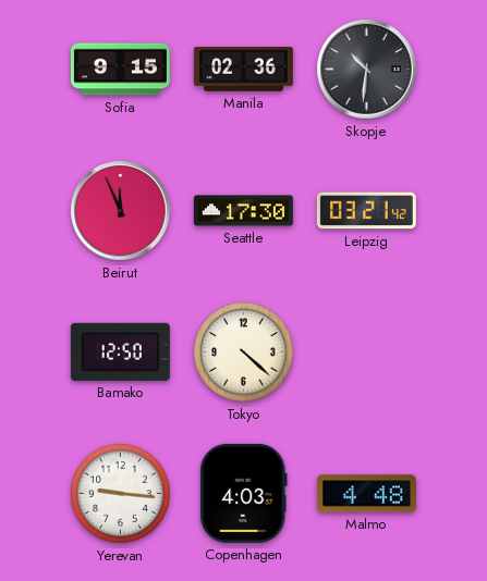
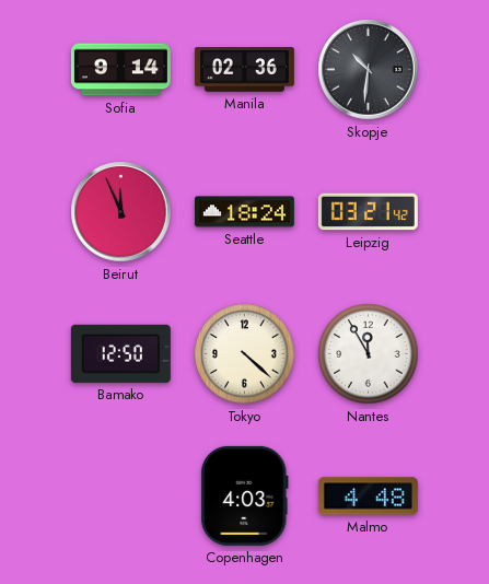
Sofia: 9:15 -> 9:14
Seattle: 17:30 -> 18:24
Nantes: none -> 11:55
Yerevan: 9:16 -> none
